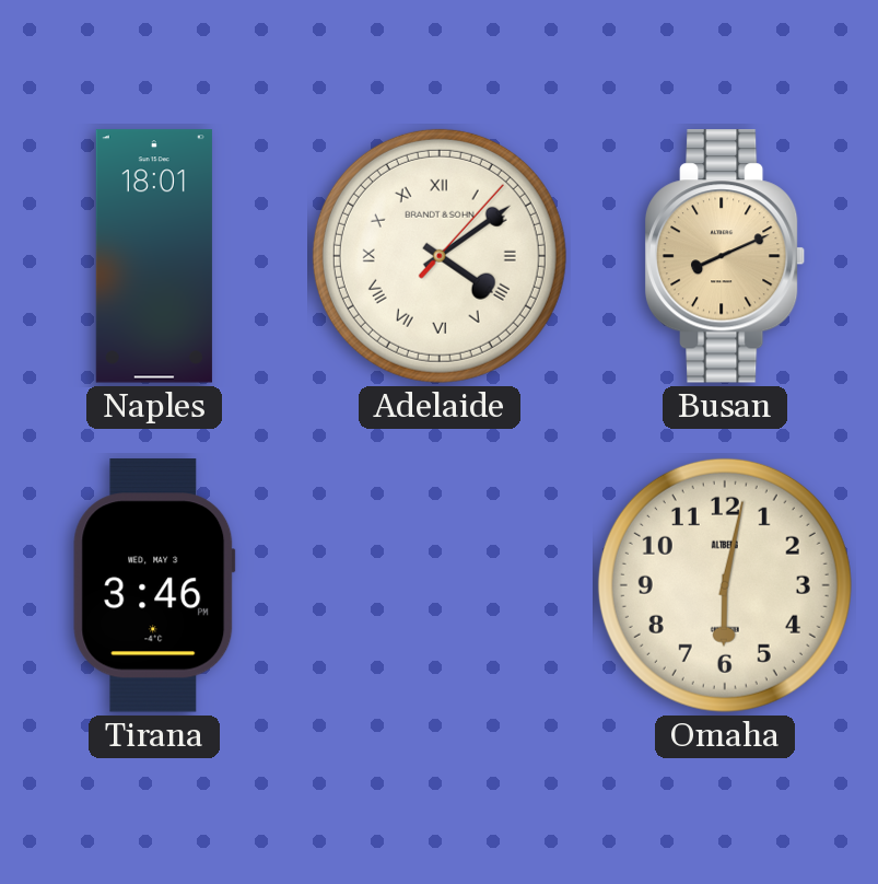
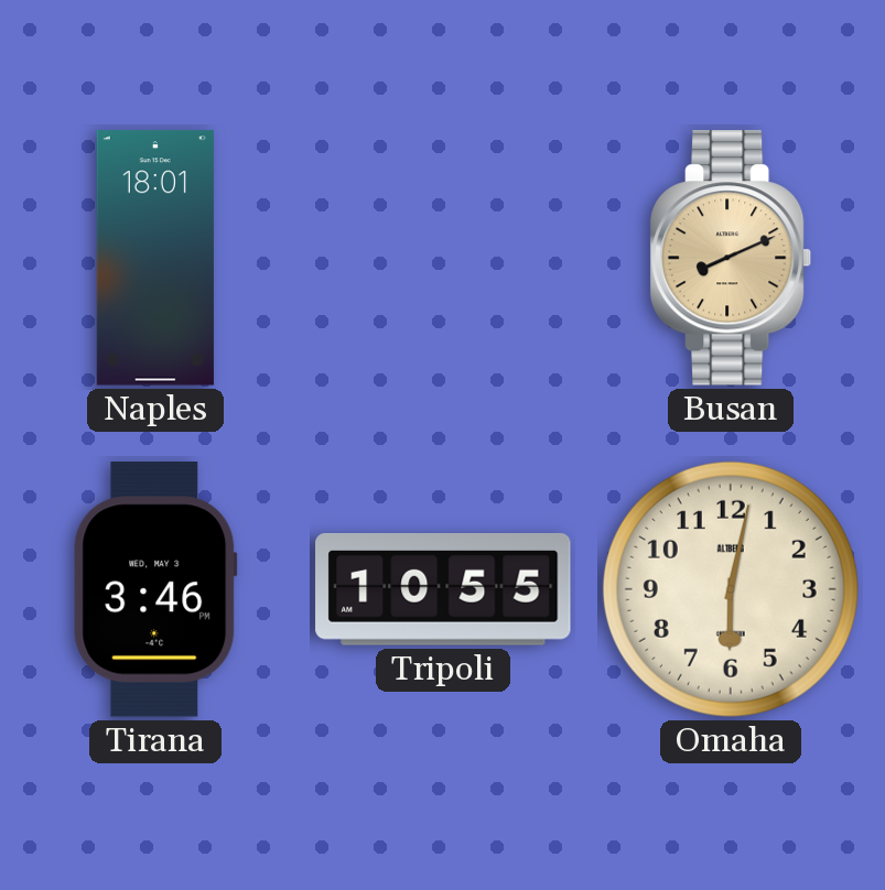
Adelaide: 4:09 -> none
Tripoli: none -> 10:55
